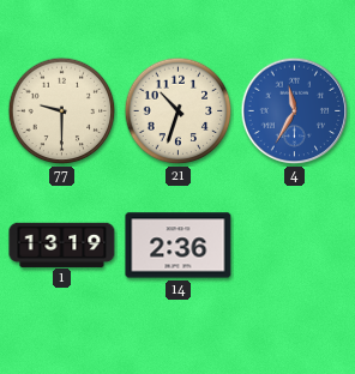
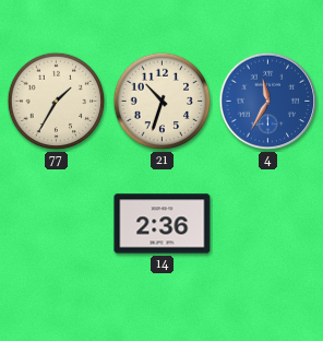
77: 9:30 -> 1:35
1: 13:19 -> none
